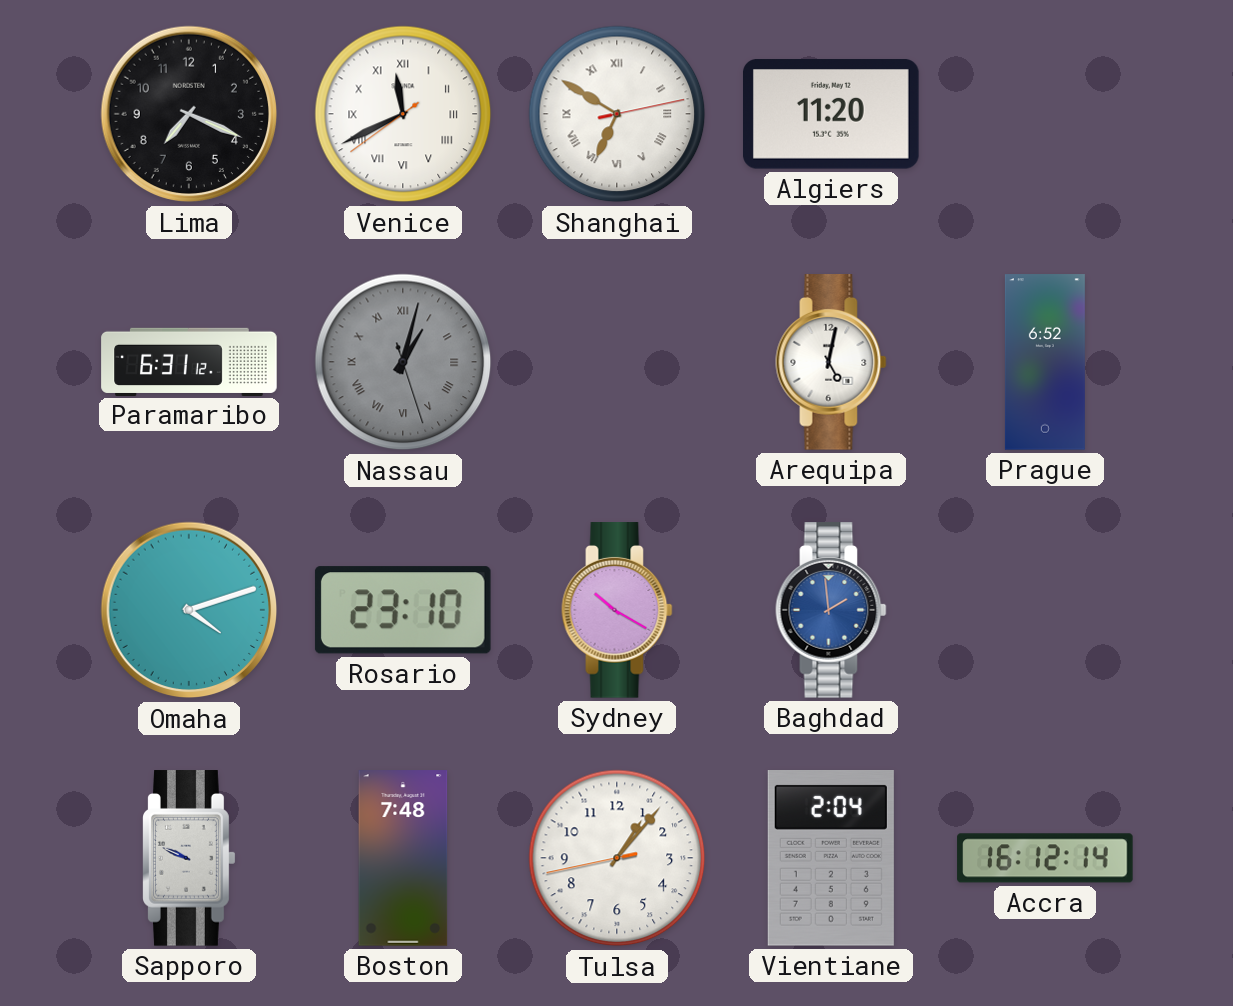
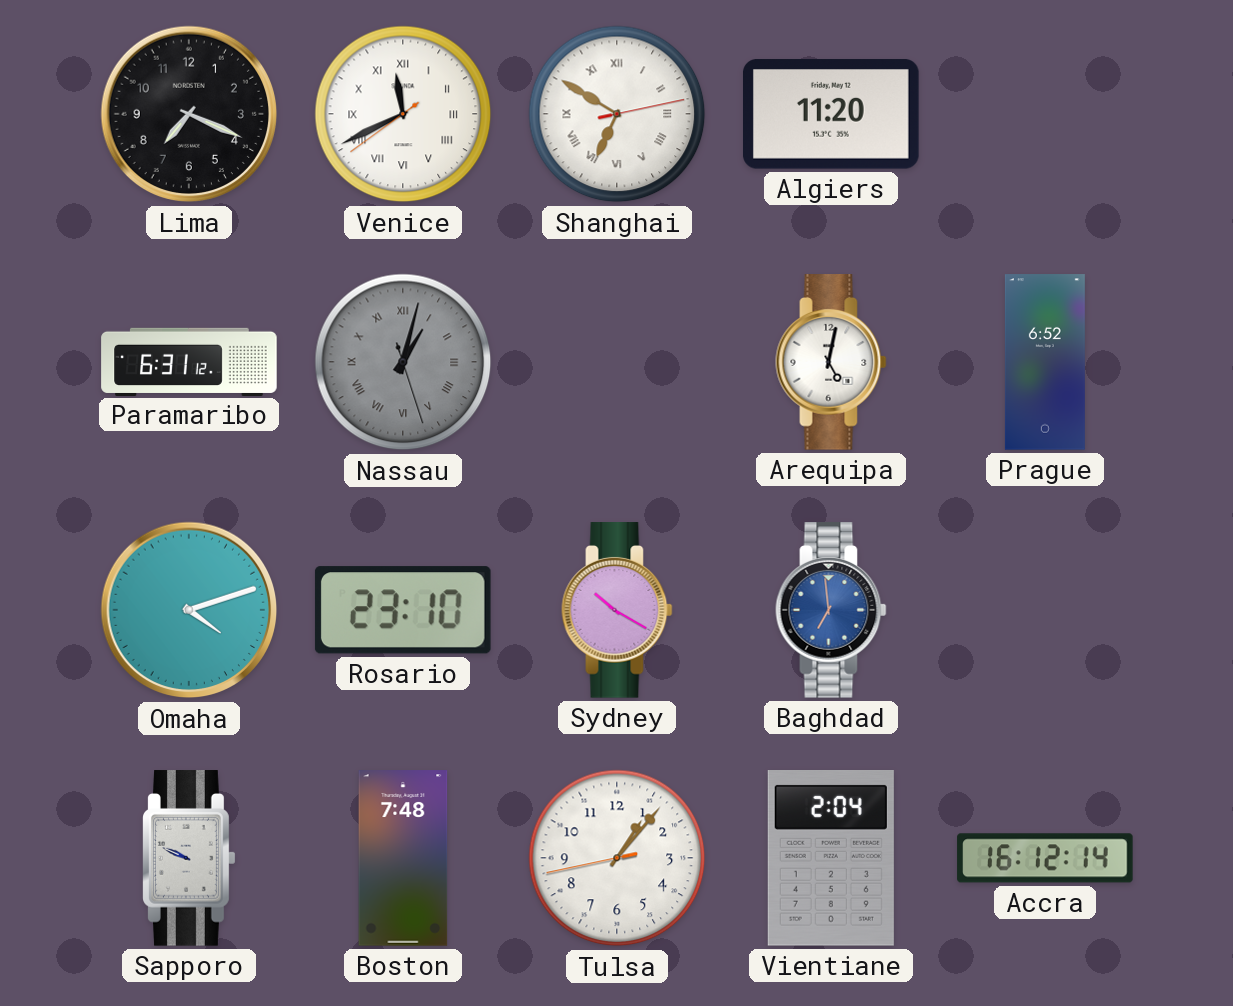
Baghdad: 1:59 -> 6:59
